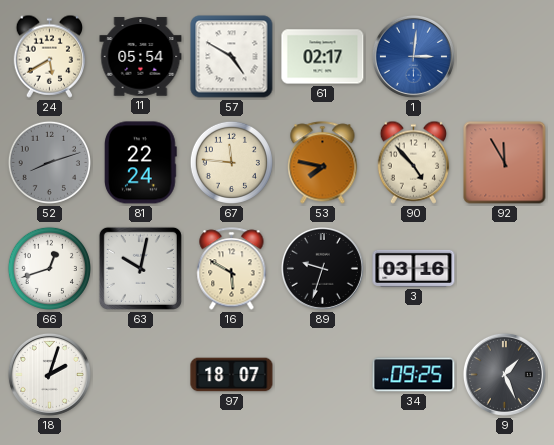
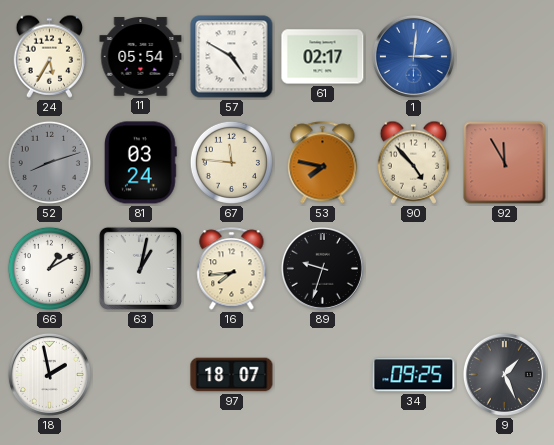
24: 5:40 -> 5:35
81: 22:24 -> 03:24
66: 12:42 -> 1:10
63: 10:02 -> 1:02
16: 5:50 -> 7:44
3: 03:16 -> none
18: 2:03 -> 1:58
